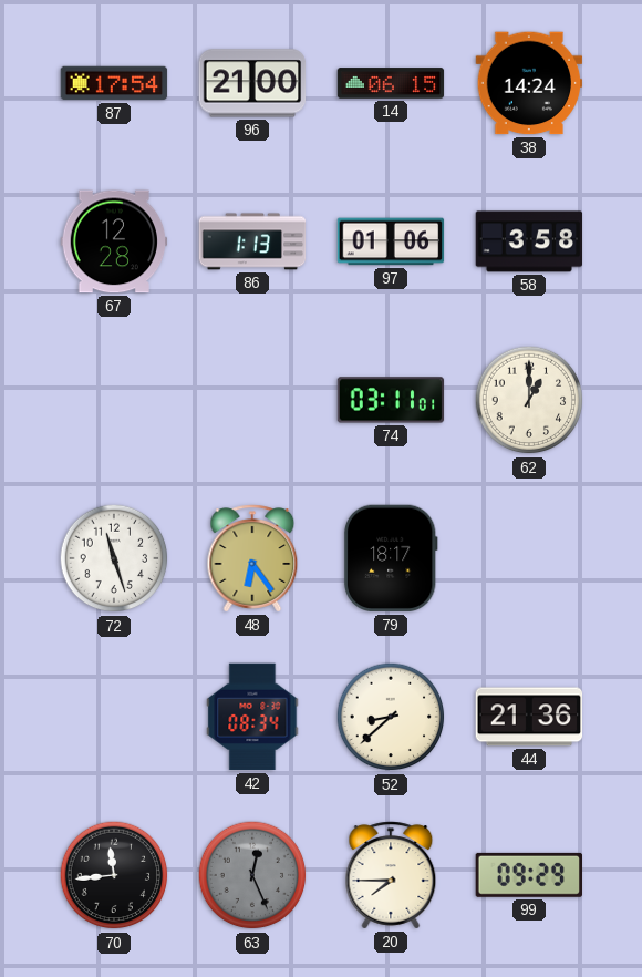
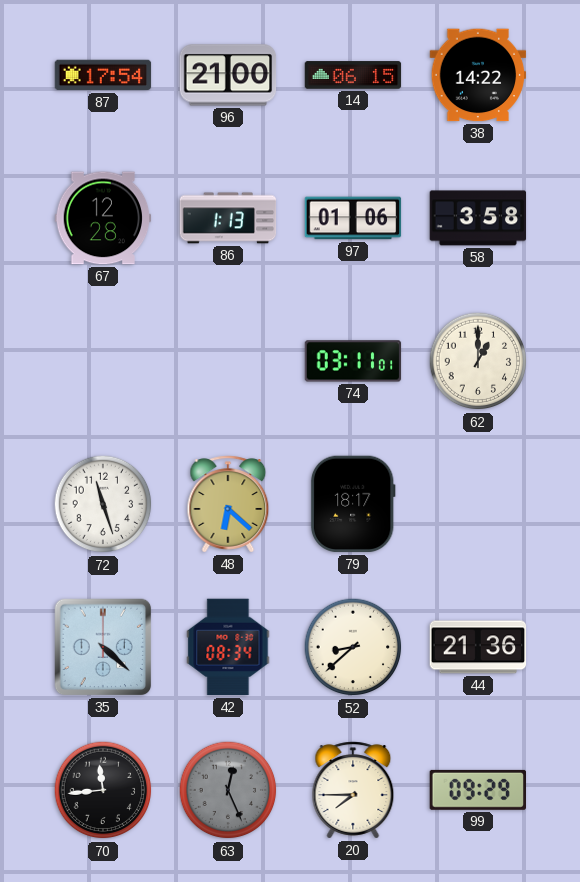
38: 14:24 -> 14:22
48: 6:24 -> 6:22
35: none -> 4:22
